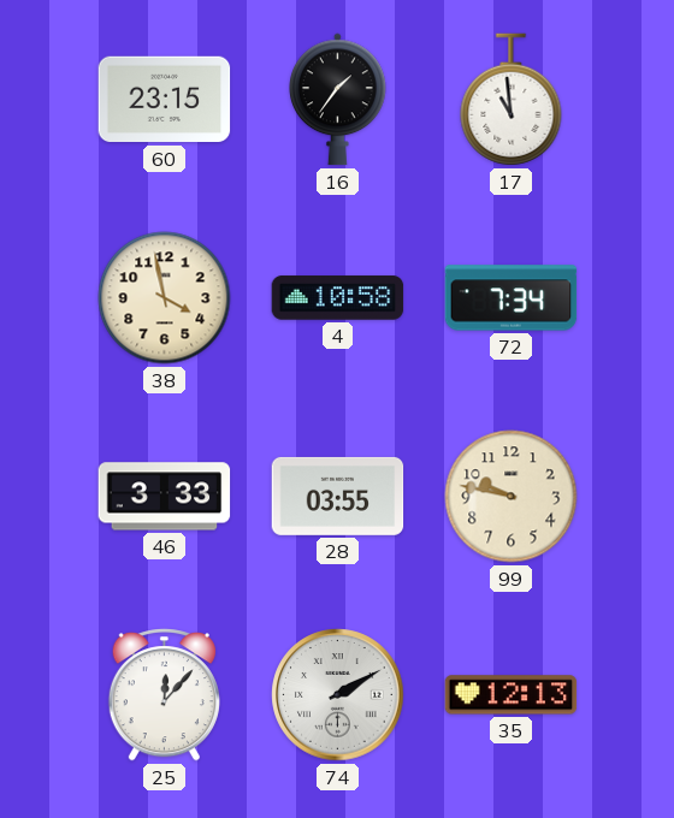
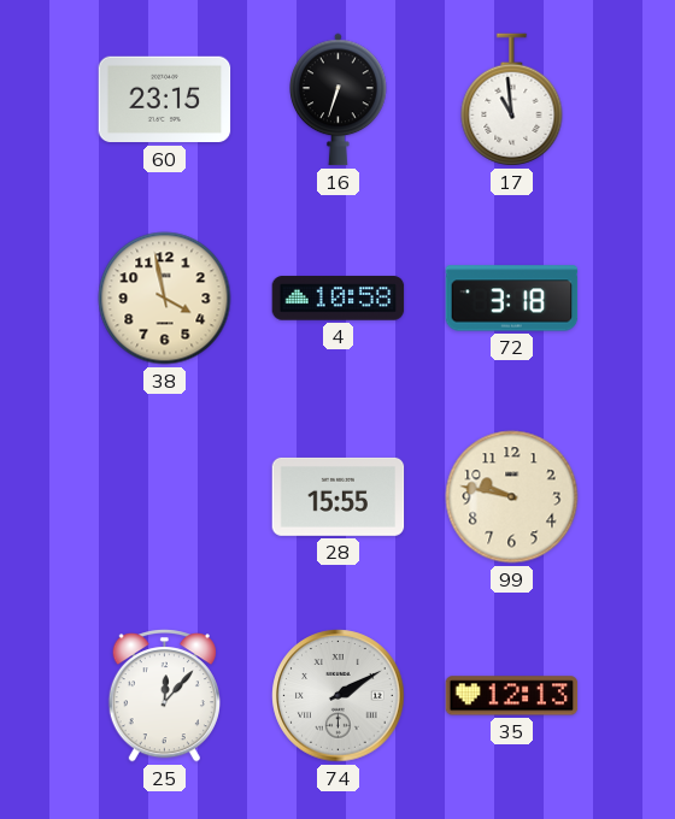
16: 1:36 -> 6:33
72: 7:34 -> 3:18
46: 3:33 -> none
28: 03:55 -> 15:55
